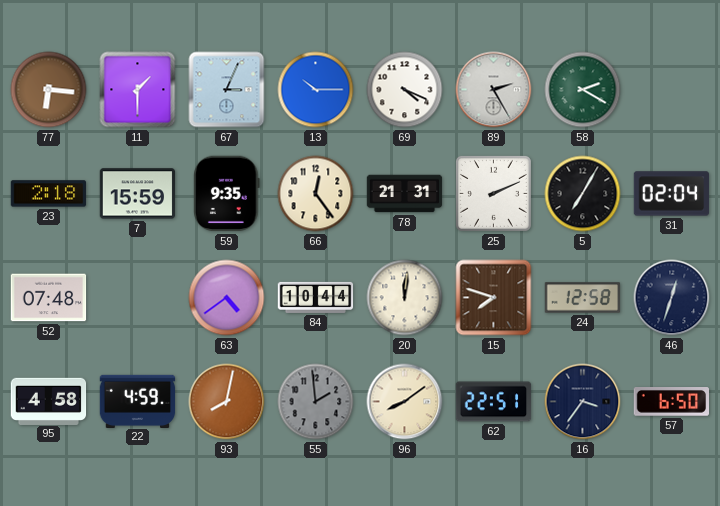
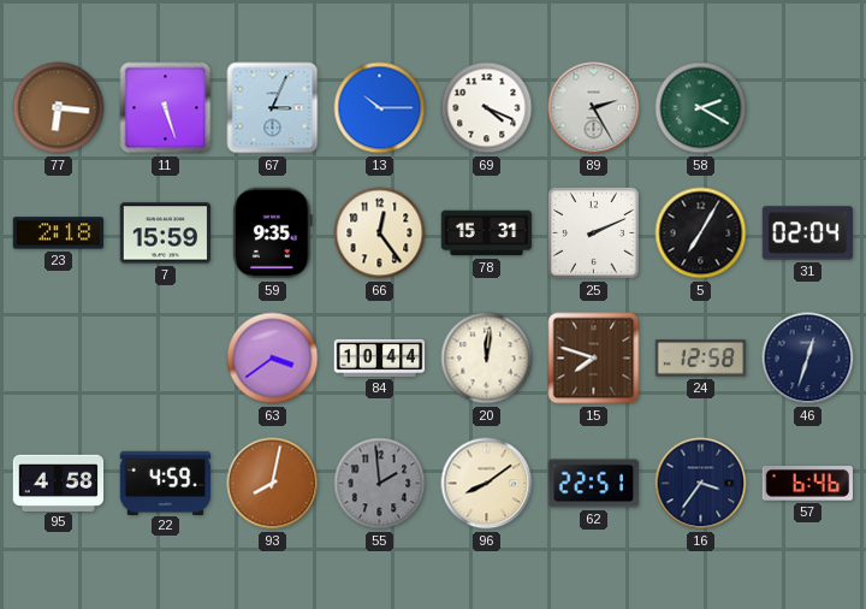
11: 1:30 -> 5:27
78: 21:31 -> 15:31
52: 07:48 -> none
63: 4:39 -> 3:39
57: 6:50 -> 6:46
